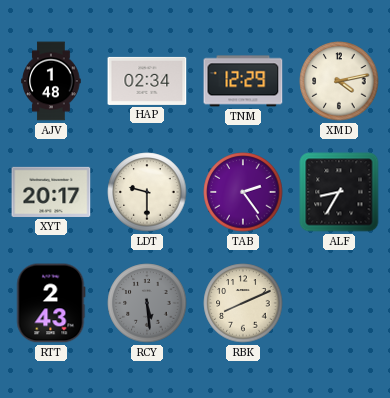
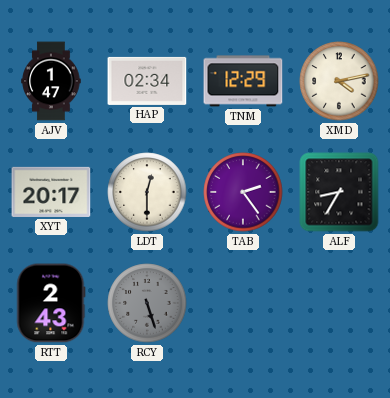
AJV: 1:48 -> 1:47
LDT: 9:30 -> 12:30
RCY: 5:29 -> 5:27
RBK: 8:11 -> none
